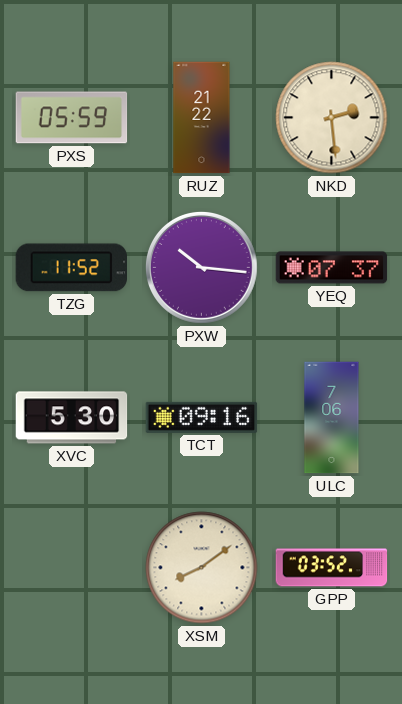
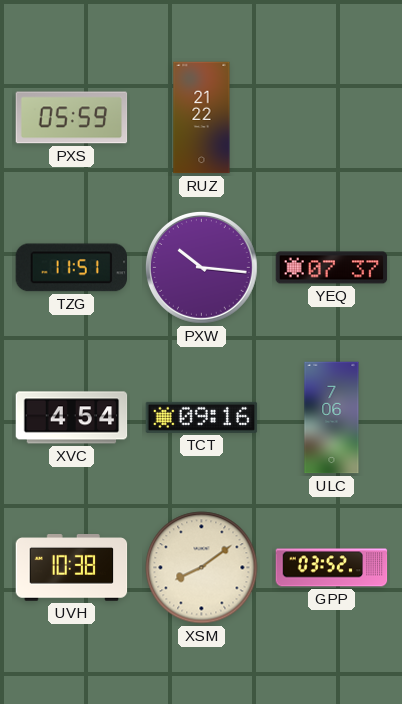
NKD: 2:29 -> none
TZG: 11:52 -> 11:51
XVC: 5:30 -> 4:54
UVH: none -> 10:38
